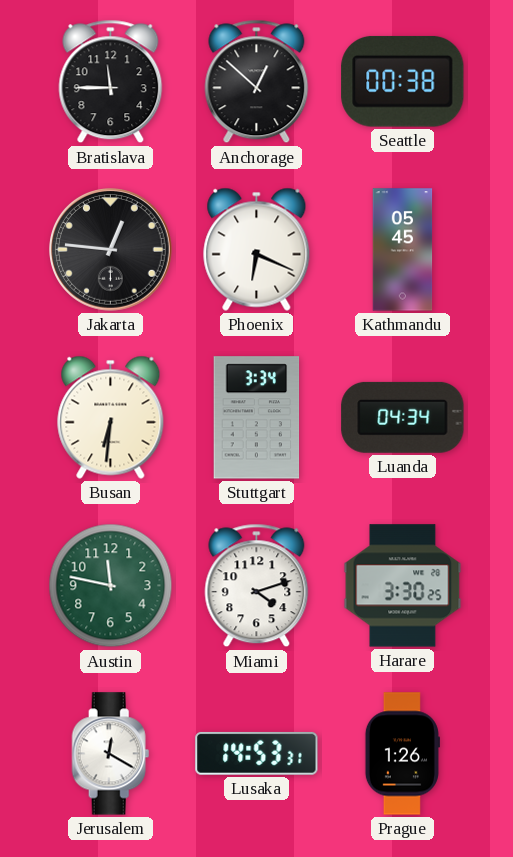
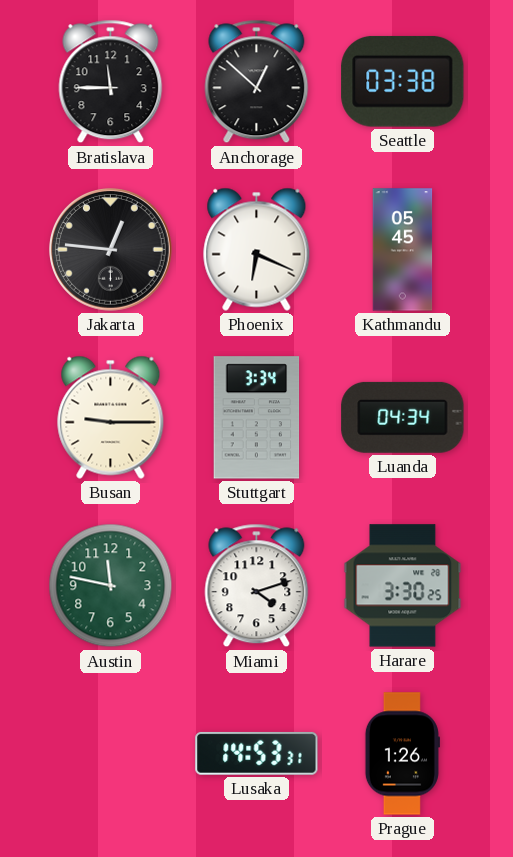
Seattle: 00:38 -> 03:38
Busan: 6:31 -> 9:15
Jerusalem: 12:20 -> none
